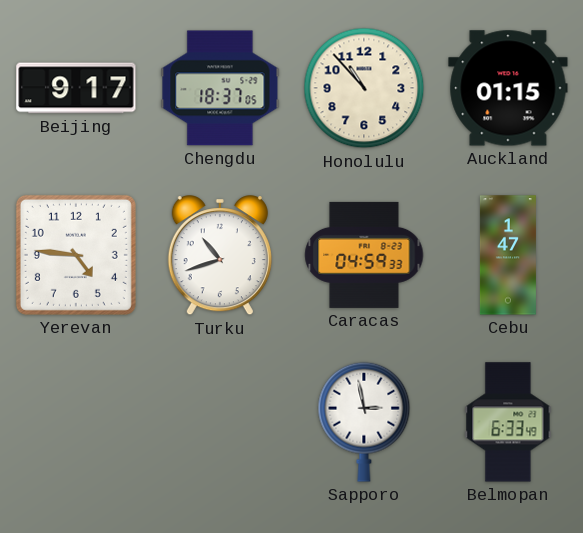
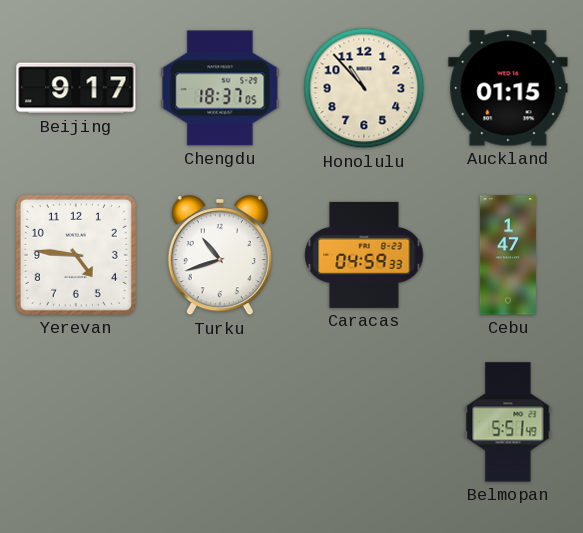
Sapporo: 2:58 -> none
Belmopan: 6:33 -> 5:51
